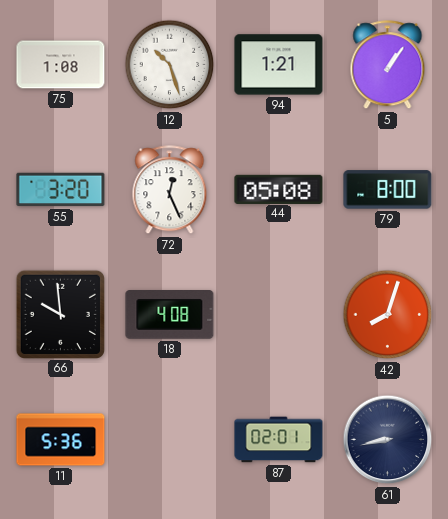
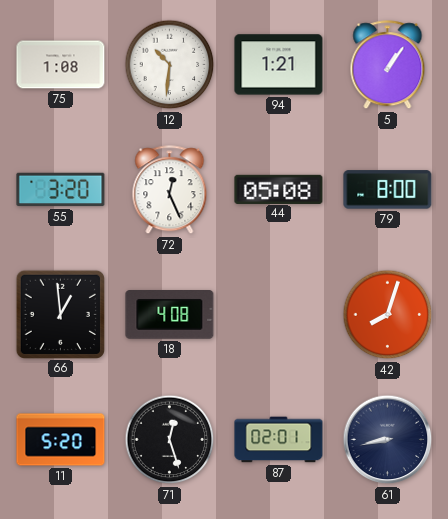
12: 10:27 -> 10:31
66: 9:59 -> 12:59
11: 5:36 -> 5:20
71: none -> 12:27
